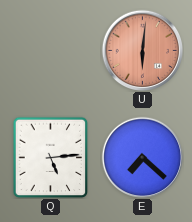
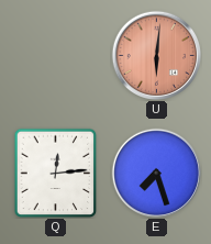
Q: 5:14 -> 12:14
E: 7:22 -> 7:27
